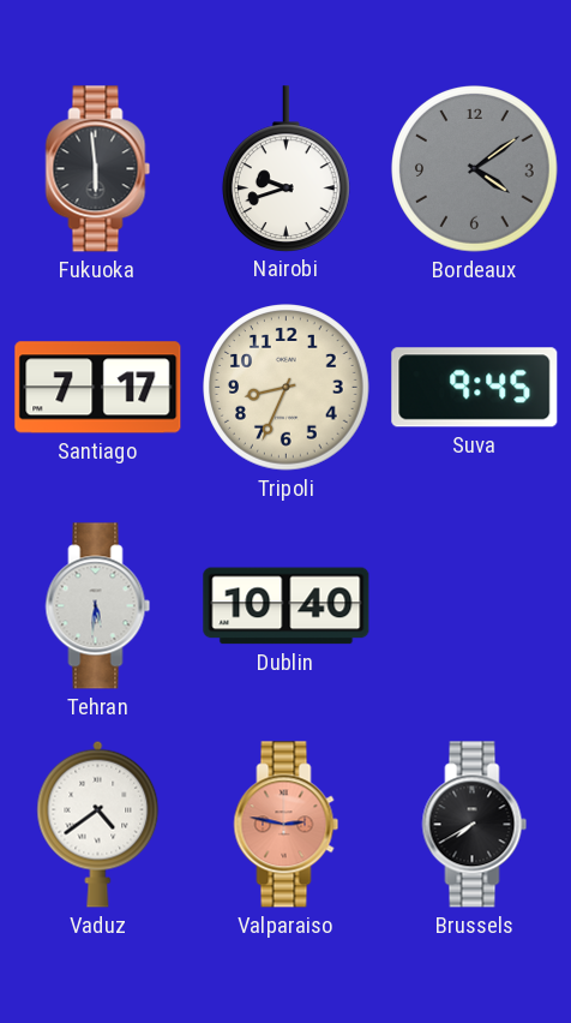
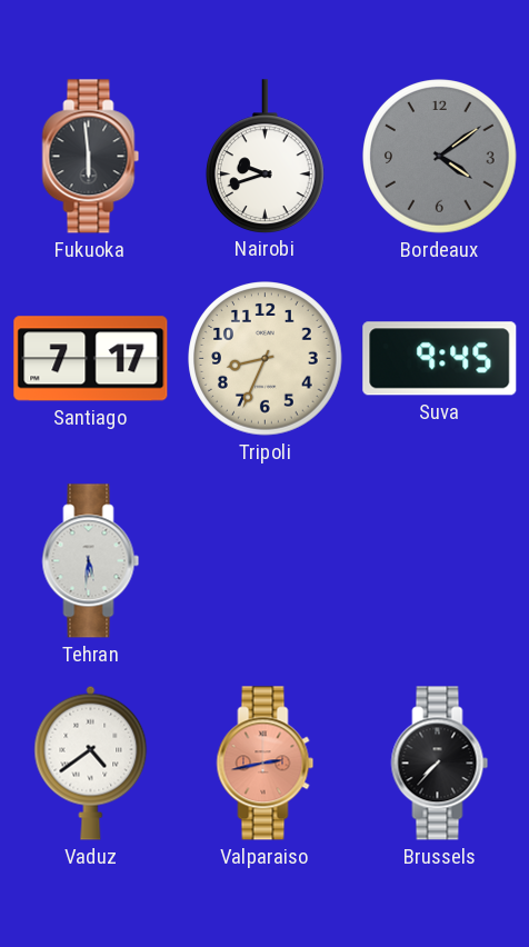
Dublin: 10:40 -> none
Valparaiso: 2:47 -> 2:43
Brussels: 7:40 -> 7:37
